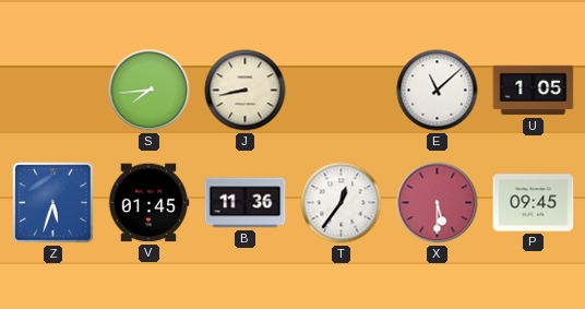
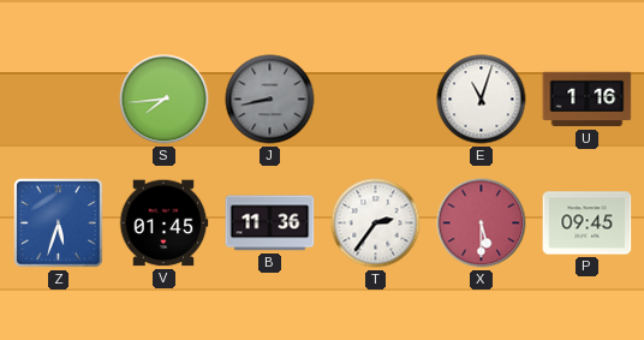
J dial: cream -> grey
E: 11:08 -> 11:03
U: 1:05 -> 1:16
T: 12:36 -> 2:36
